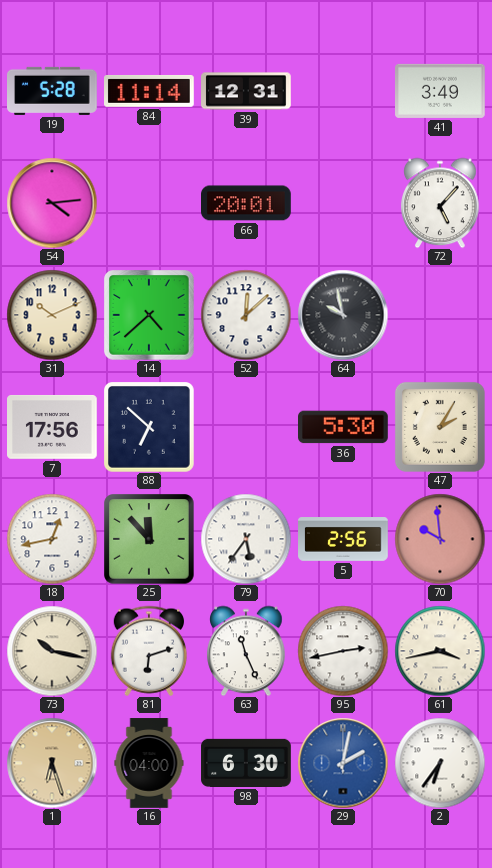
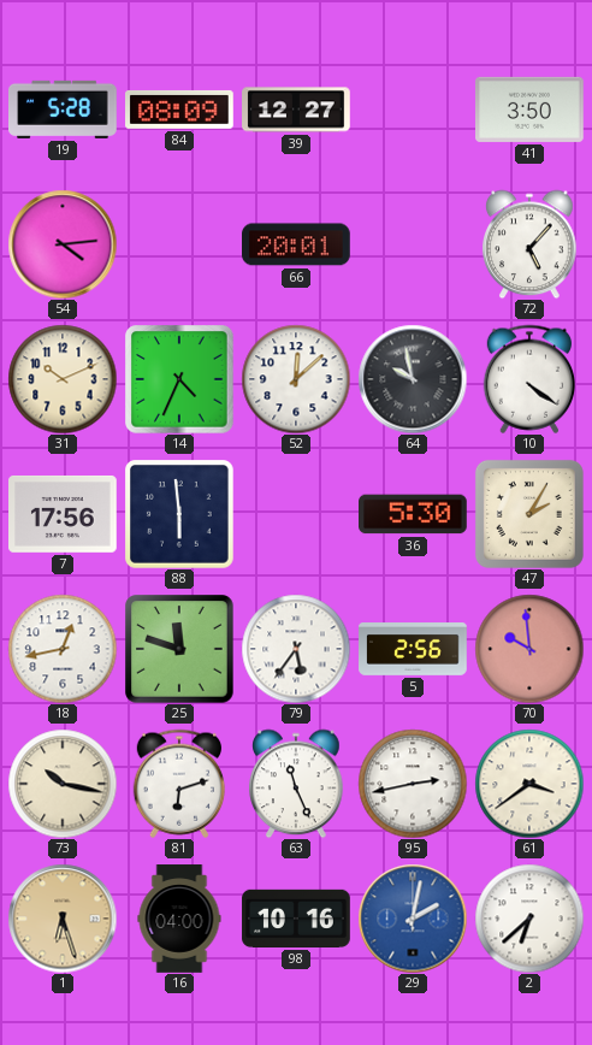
84: 11:14 -> 08:09
39: 12:31 -> 12:27
41: 3:49 -> 3:50
14: 4:38 -> 4:34
10: none -> 4:21
88: 6:52 -> 5:59
25: 11:53 -> 11:48
61: 3:43 -> 3:39
98: 6:30 -> 10:16
2: 6:36 -> 6:38
